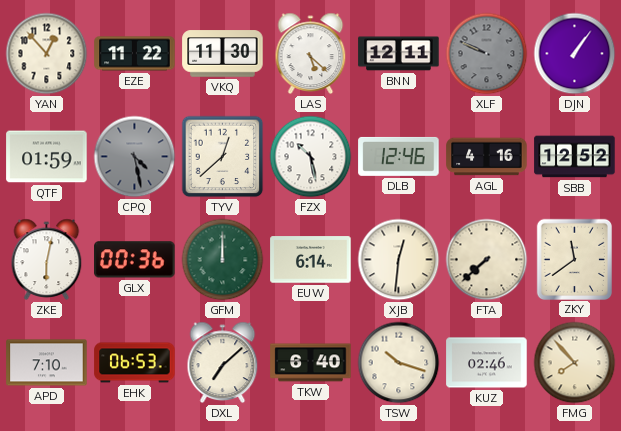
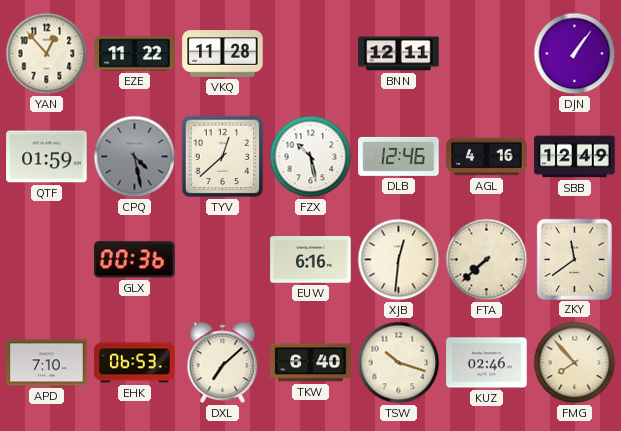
VKQ: 11:30 -> 11:28
LAS: 5:22 -> none
XLF: 9:49 -> none
SBB: 12:52 -> 12:49
ZKE: 6:02 -> none
GFM: 12:00 -> none
EUW: 6:14 -> 6:16
